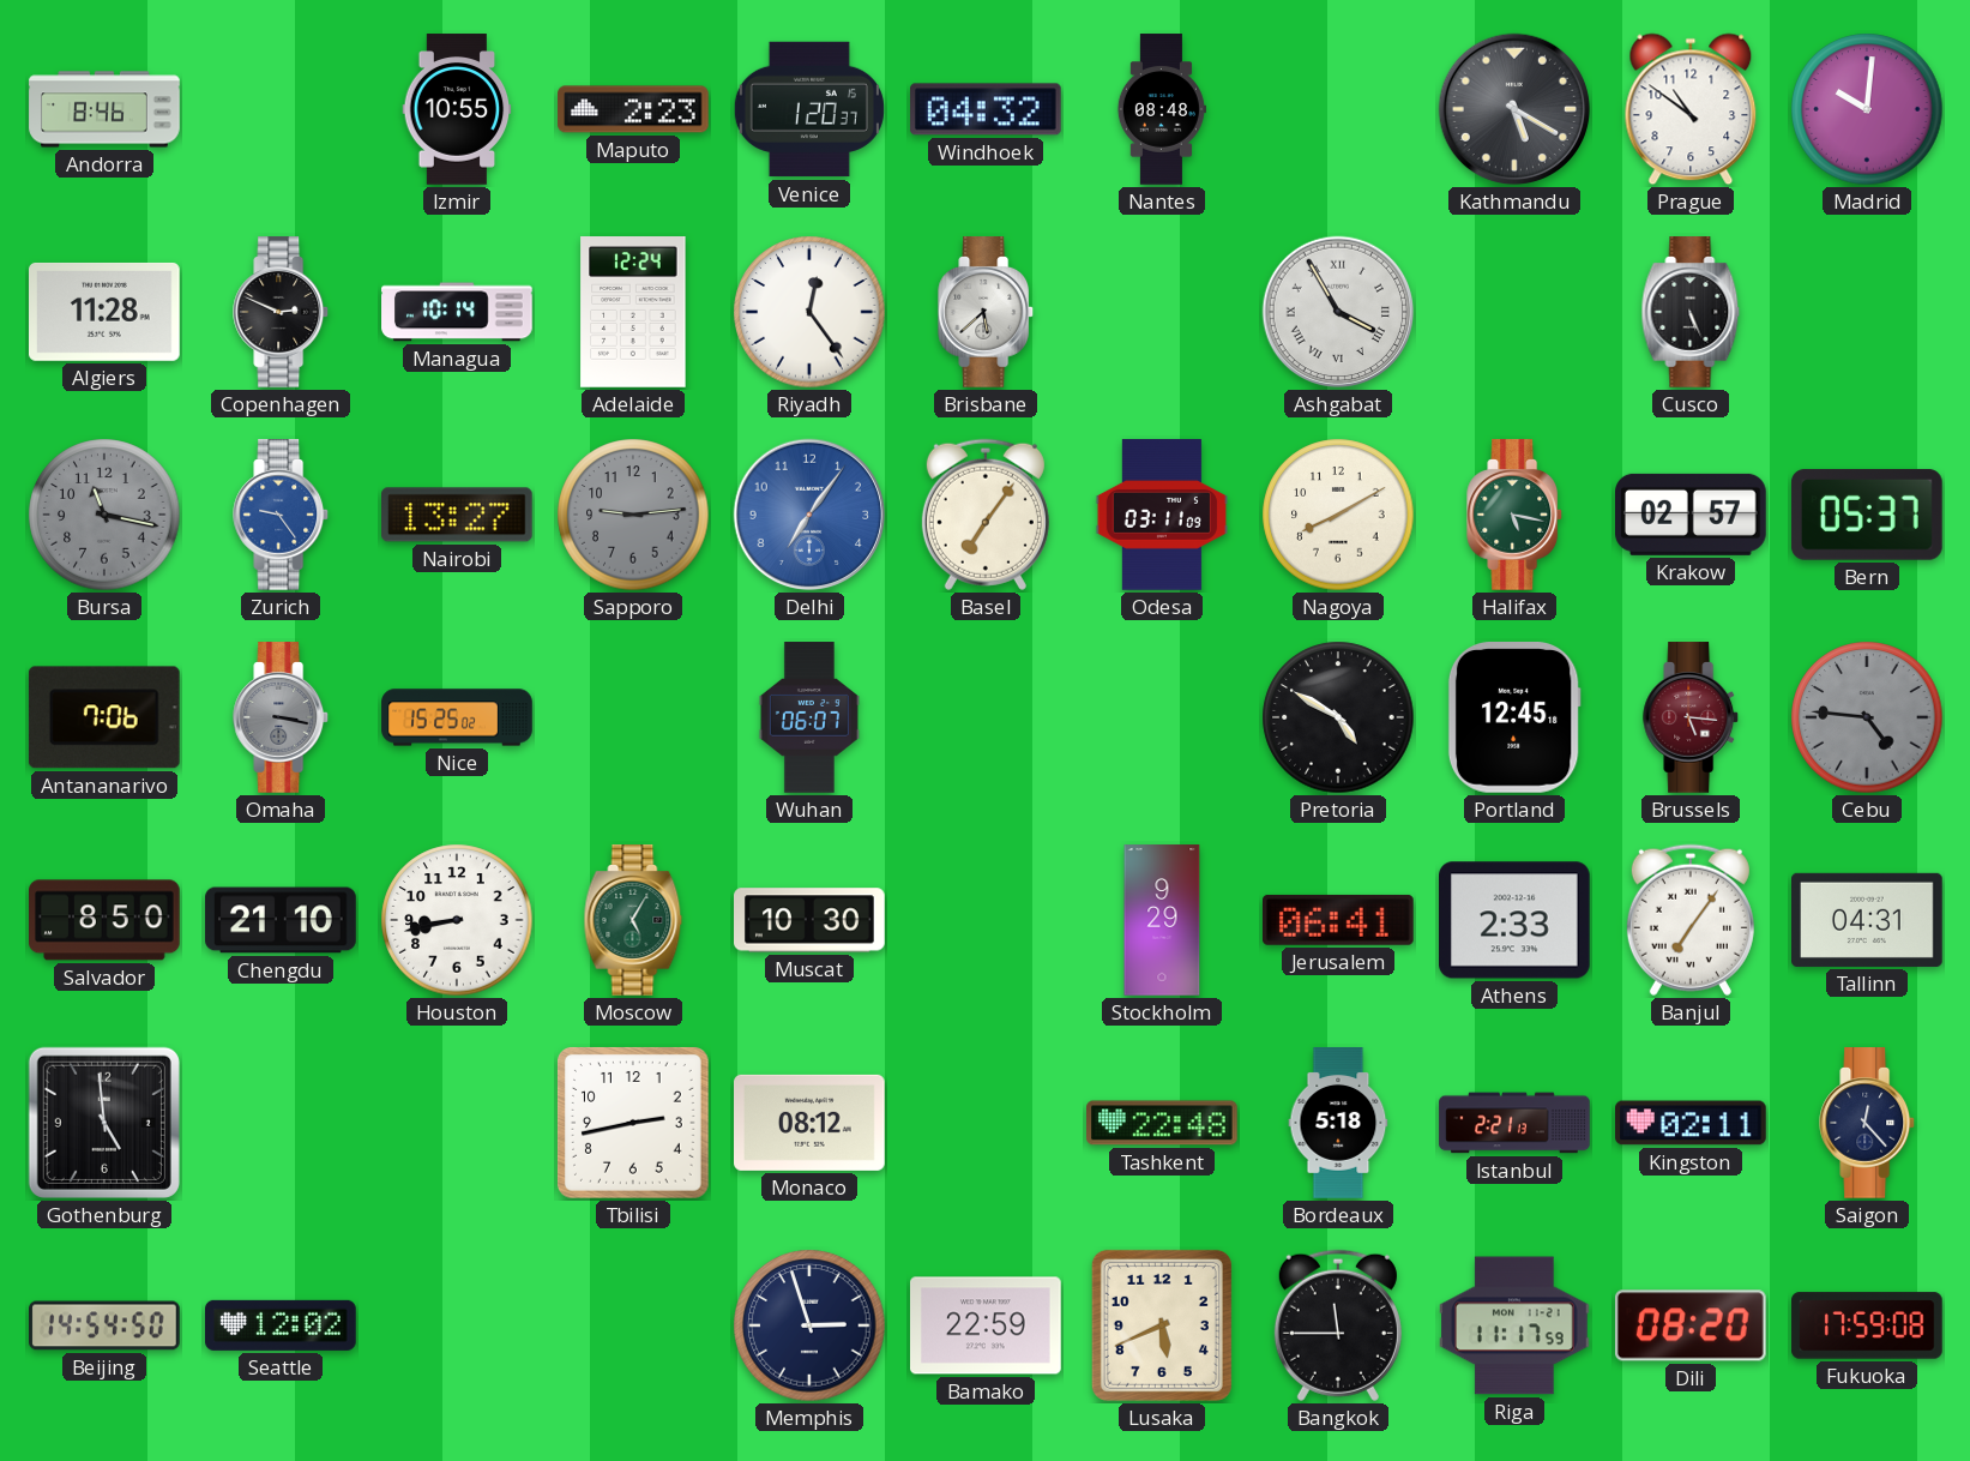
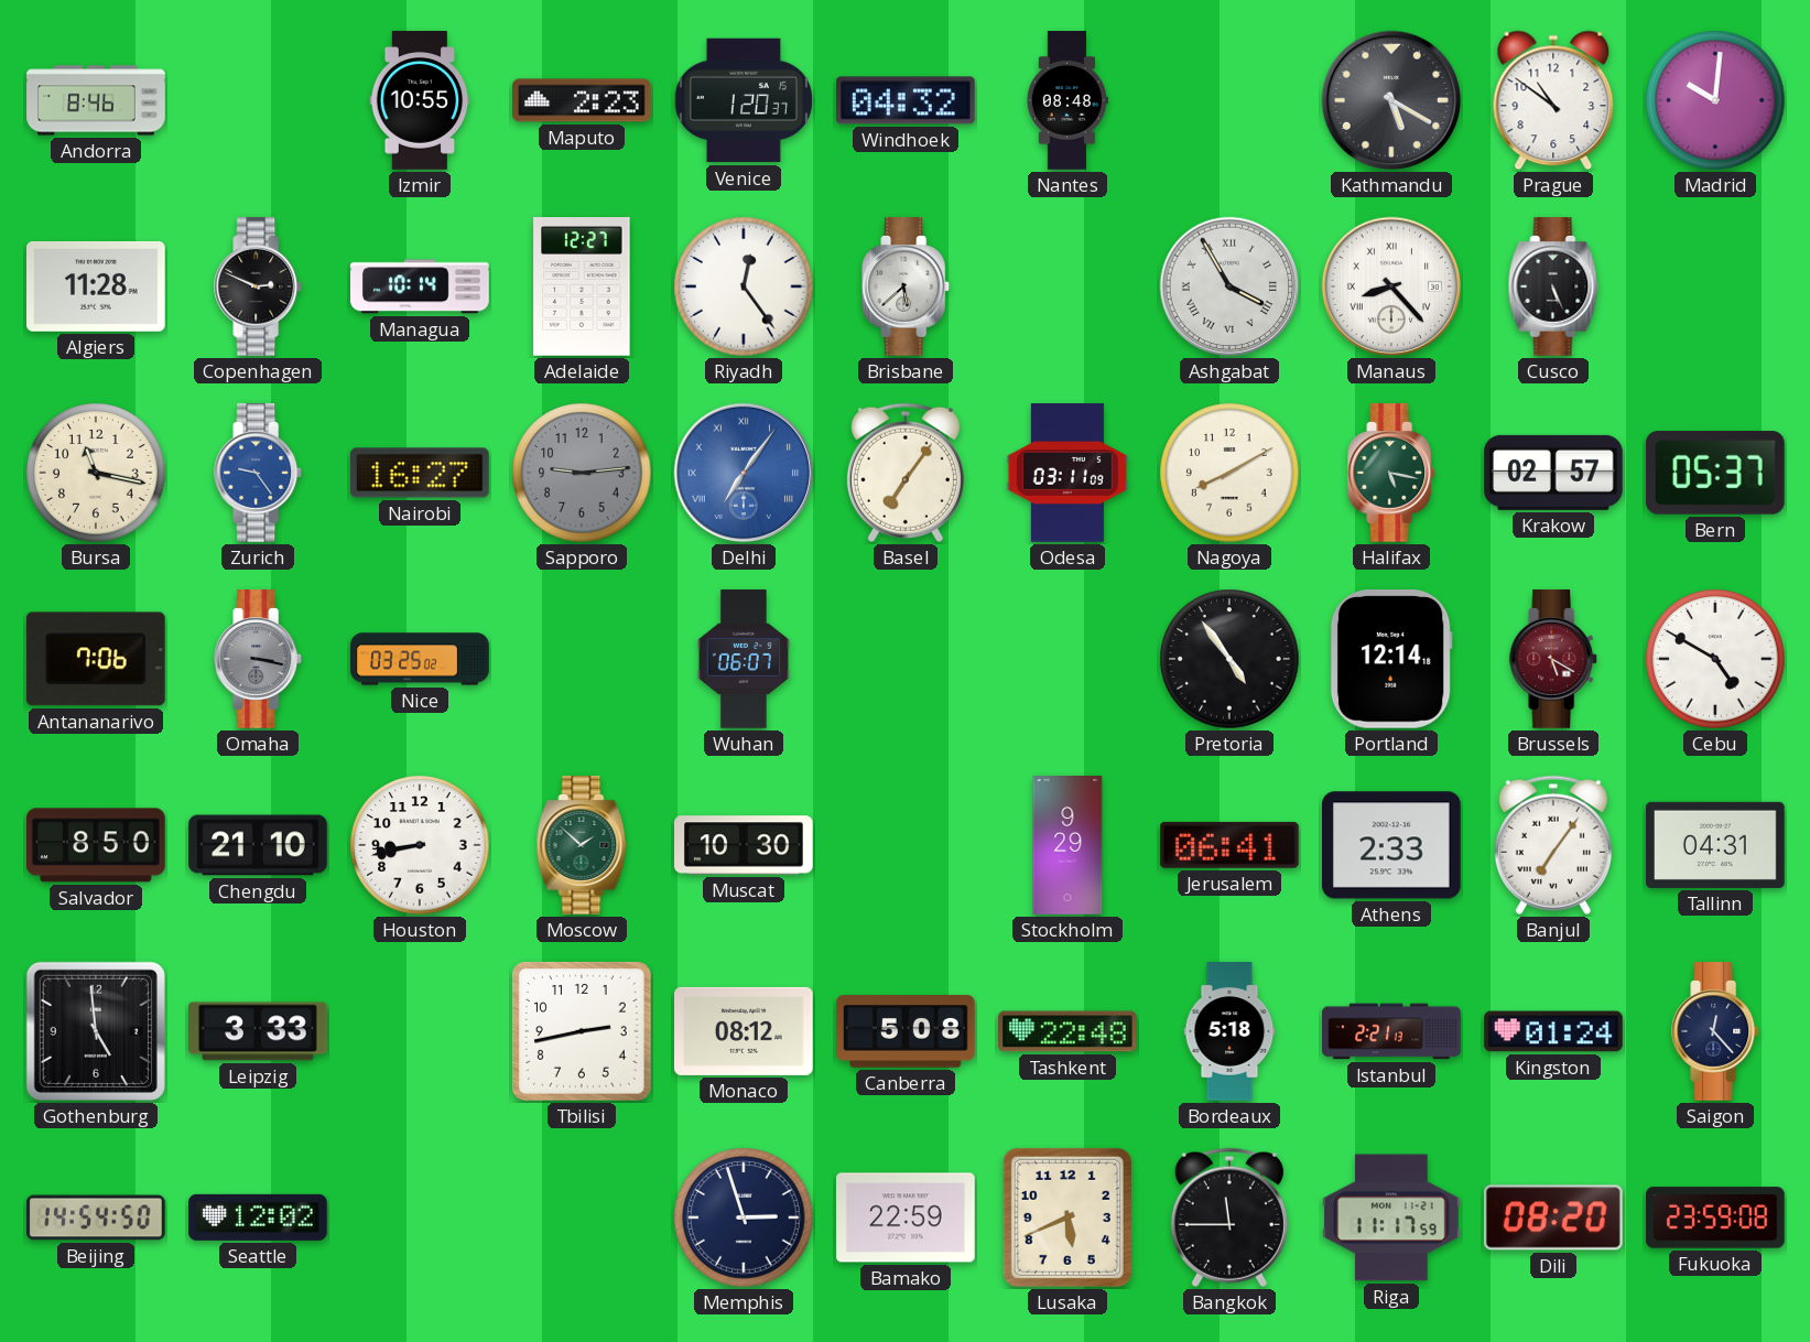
Adelaide: 12:24 -> 12:27
Manaus: none -> 8:23
Bursa dial: grey -> cream
Nairobi: 13:27 -> 16:27
Delhi numerals: Arabic -> Roman
Nice: 15:25 -> 03:25
Pretoria: 4:50 -> 4:54
Portland: 12:45 -> 12:14
Brussels: 5:16 -> 5:20
Cebu: 4:46 -> 4:50
Cebu dial: grey -> white
Moscow: 5:05 -> 1:52
Leipzig: none -> 3:33
Canberra: none -> 5:08
Kingston: 02:11 -> 01:24
Fukuoka: 17:59 -> 23:59
